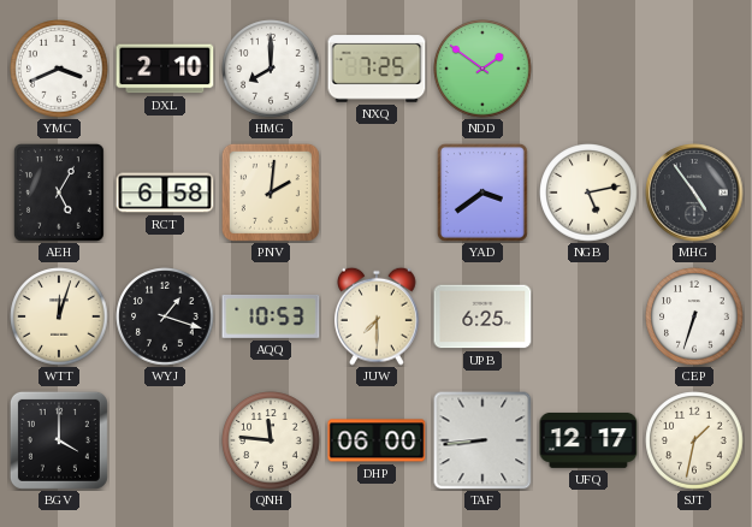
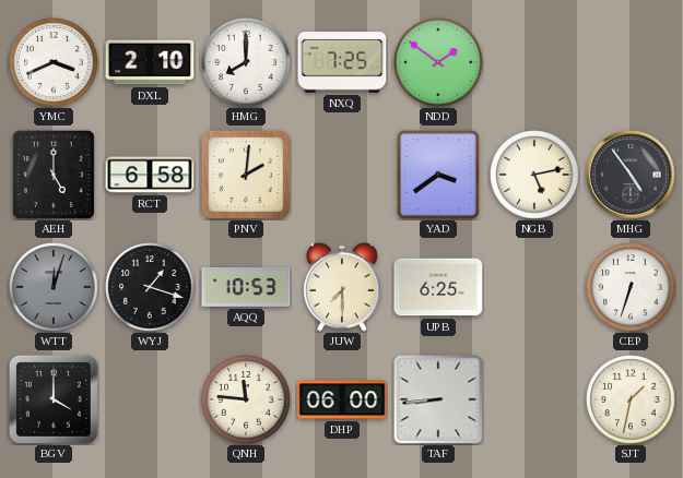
AEH: 5:05 -> 5:00
WTT dial: cream -> grey
UFQ: 12:17 -> none
